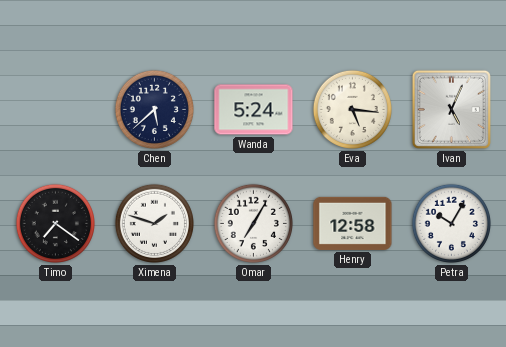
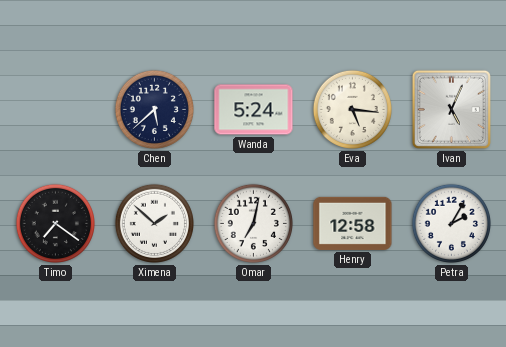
Ximena: 1:48 -> 1:52
Omar: 7:05 -> 7:02
Petra: 10:05 -> 2:05
